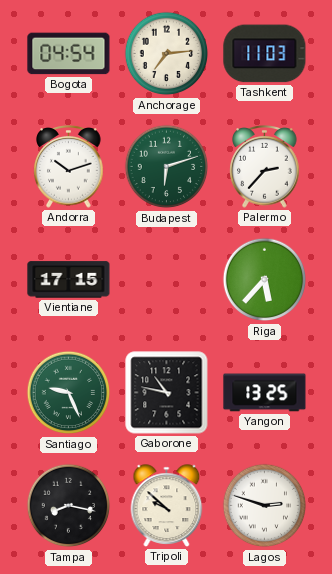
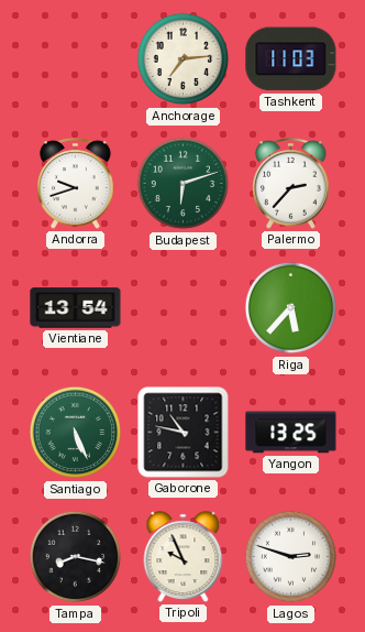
Bogota: 04:54 -> none
Andorra: 10:12 -> 9:42
Vientiane: 17:15 -> 13:54
Santiago: 9:26 -> 5:26
Tripoli: 9:52 -> 9:56
